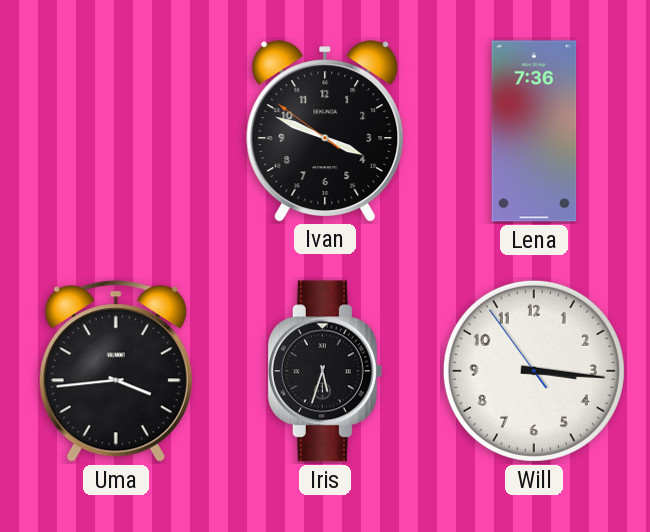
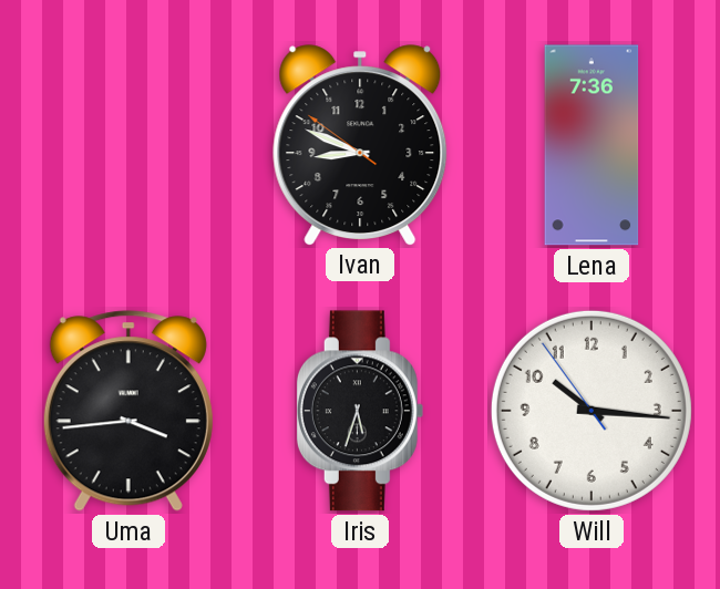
Ivan: 3:48 -> 8:48
Will: 3:15 -> 10:15
